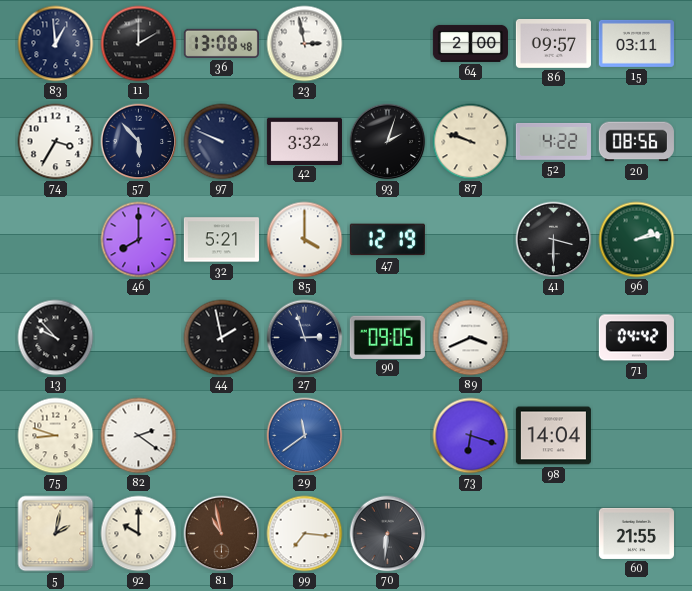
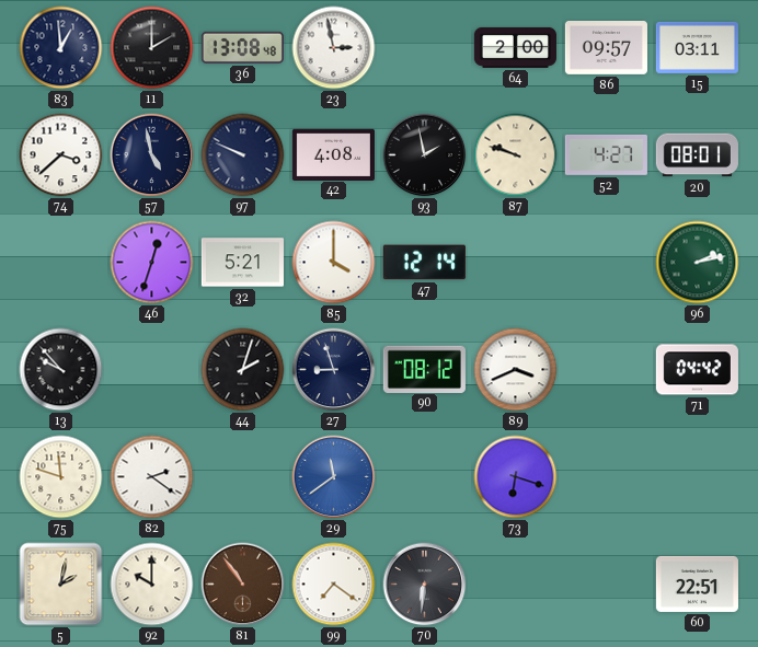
74: 3:35 -> 3:38
57: 5:53 -> 4:58
42: 3:32 -> 4:08
93: 2:03 -> 1:58
52: 4:22 -> 4:27
20: 08:56 -> 08:01
46: 8:00 -> 12:33
47: 12:19 -> 12:14
41: 3:30 -> none
44: 1:58 -> 2:03
27: 2:57 -> 8:57
90: 09:05 -> 08:12
75: 8:48 -> 11:48
98: 14:04 -> none
81: 10:58 -> 10:54
99: 7:16 -> 7:21
60: 21:55 -> 22:51
